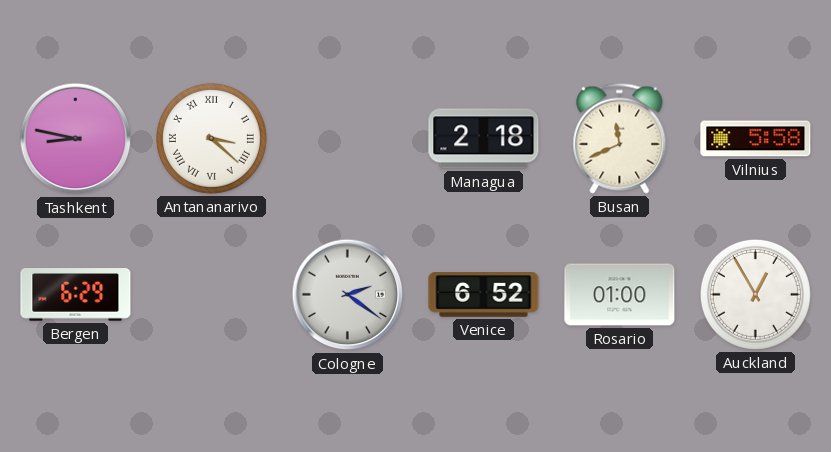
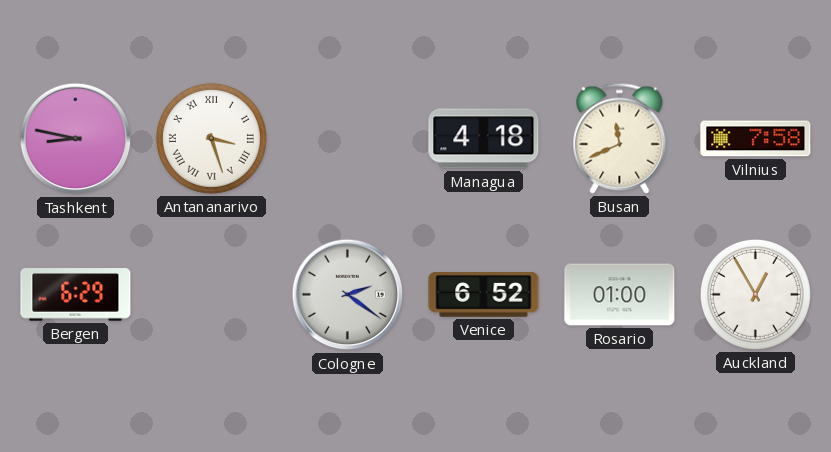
Antananarivo: 3:22 -> 3:27
Managua: 2:18 -> 4:18
Vilnius: 5:58 -> 7:58
